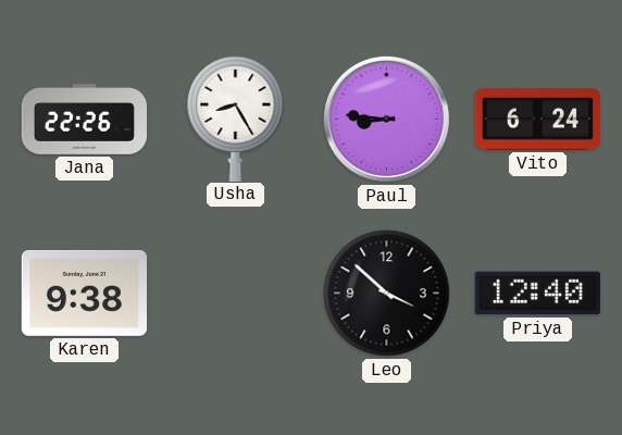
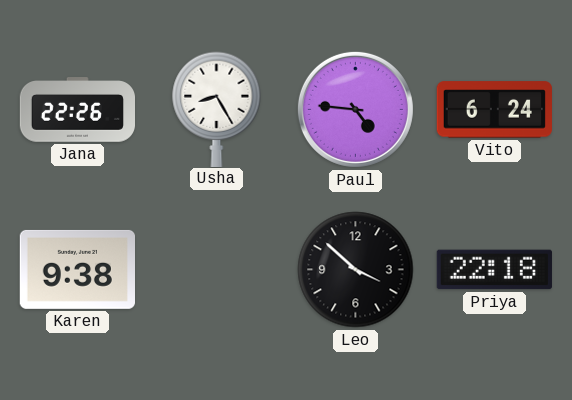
Paul: 8:46 -> 4:46
Priya: 12:40 -> 22:18
